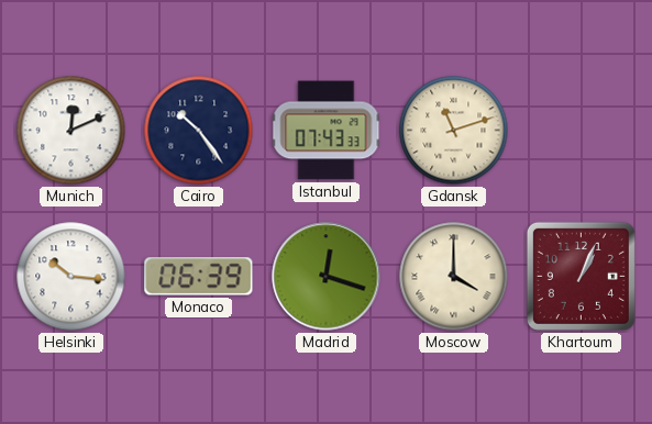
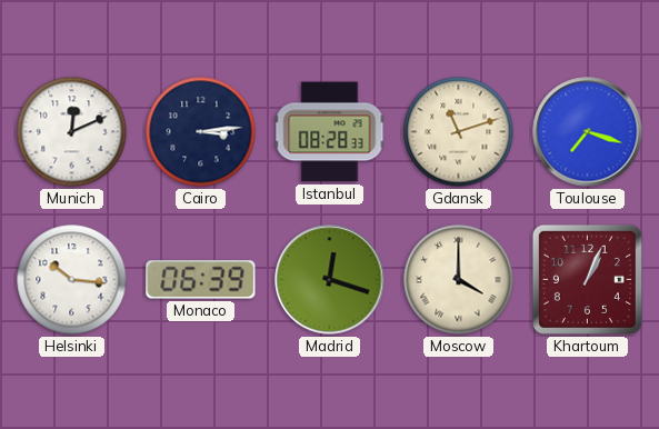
Cairo: 10:24 -> 3:14
Istanbul: 07:43 -> 08:28
Toulouse: none -> 7:18
